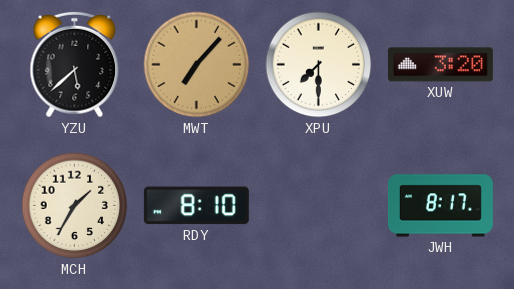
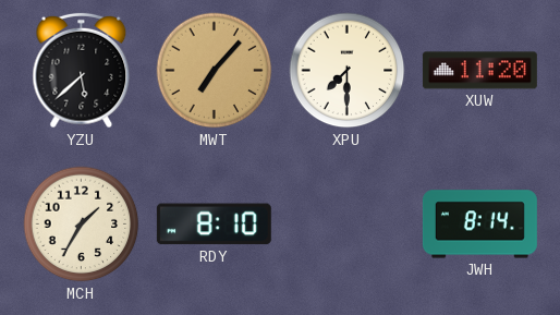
XUW: 3:20 -> 11:20
JWH: 8:17 -> 8:14
